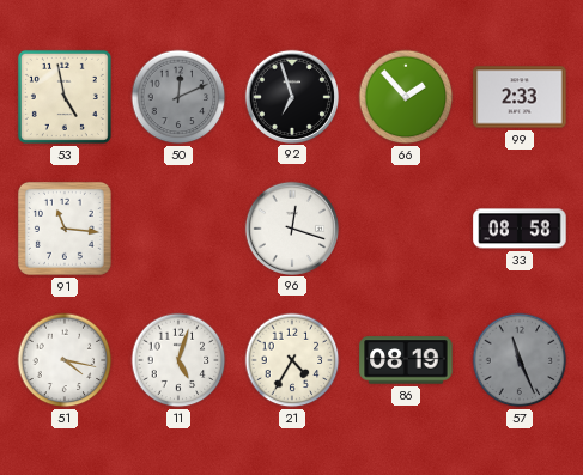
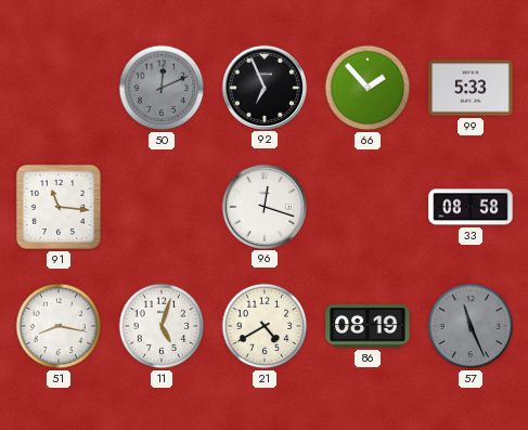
53: 4:58 -> none
92: 6:57 -> 6:56
99: 2:33 -> 5:33
51: 4:17 -> 8:17
21: 4:35 -> 4:40
